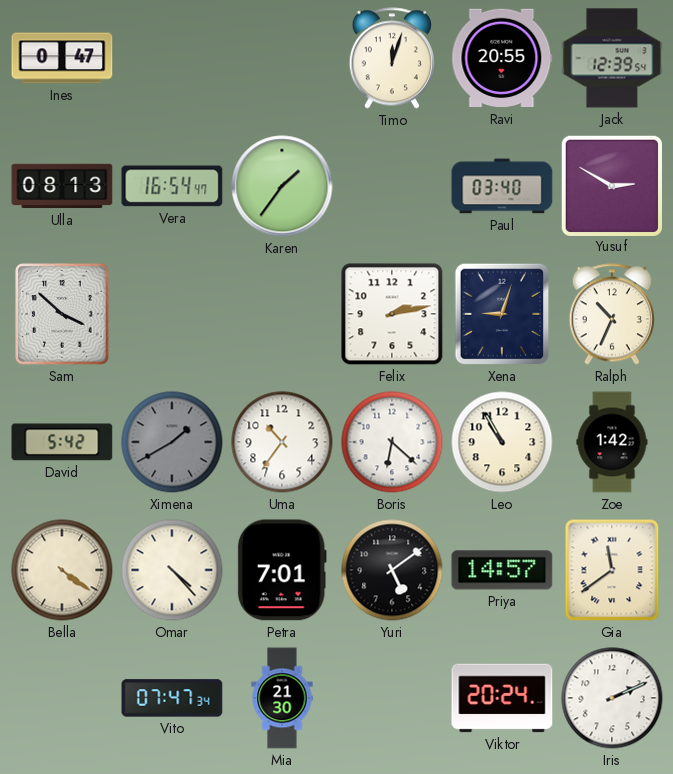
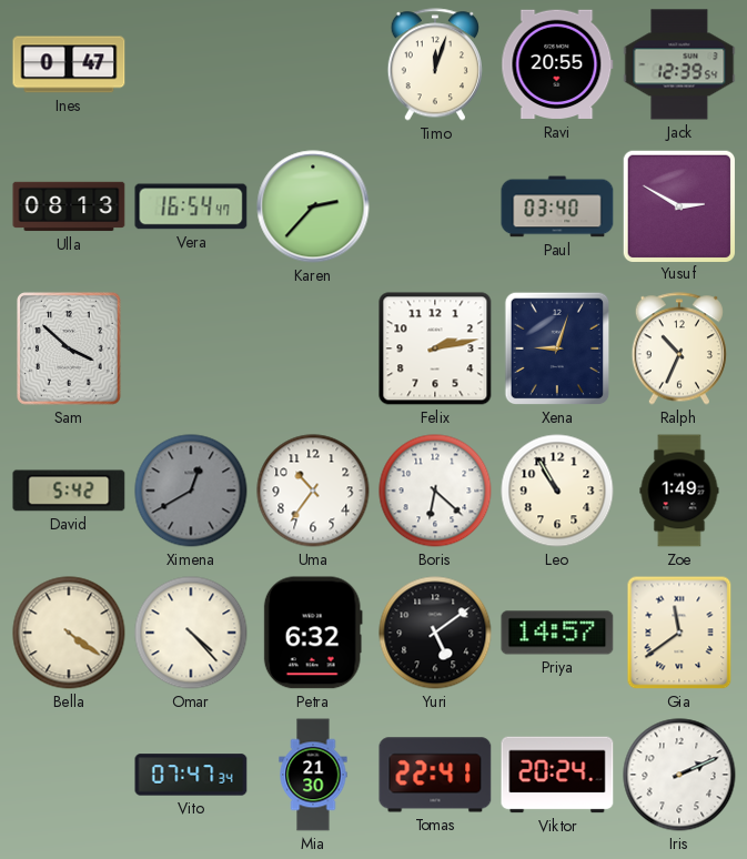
Karen: 1:36 -> 2:37
Ximena: 1:40 -> 12:40
Zoe: 1:42 -> 1:49
Petra: 7:01 -> 6:32
Tomas: none -> 22:41
